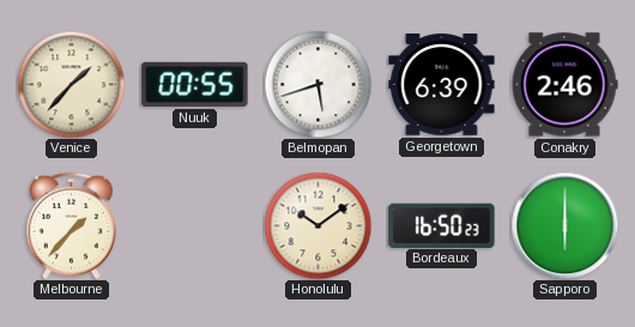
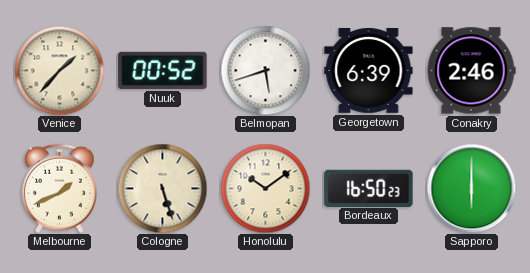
Nuuk: 00:55 -> 00:52
Melbourne: 1:37 -> 1:41
Cologne: none -> 5:27
